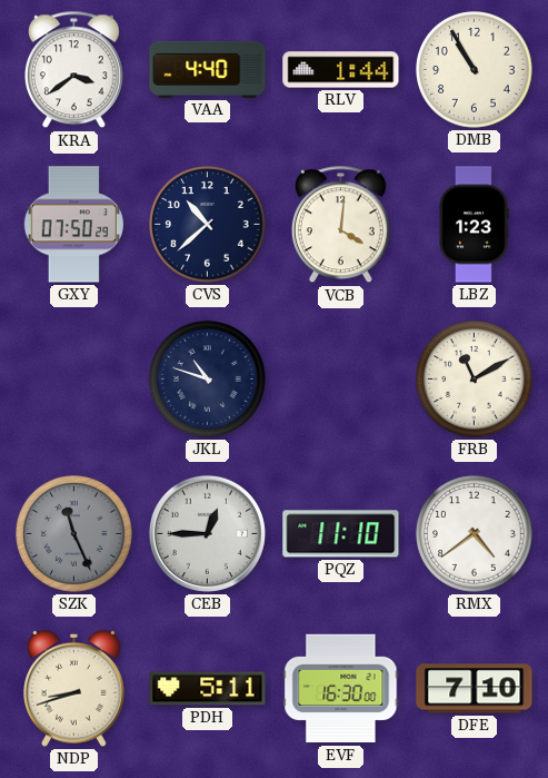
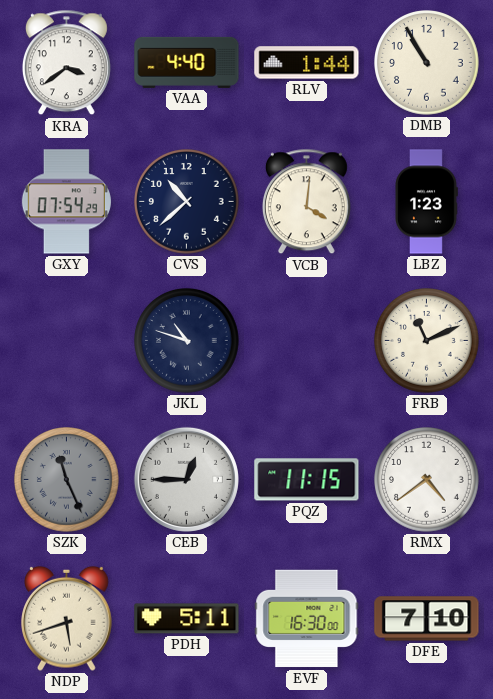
GXY: 07:50 -> 07:54
FRB: 11:10 -> 11:11
PQZ: 11:10 -> 11:15
NDP: 8:42 -> 5:42
